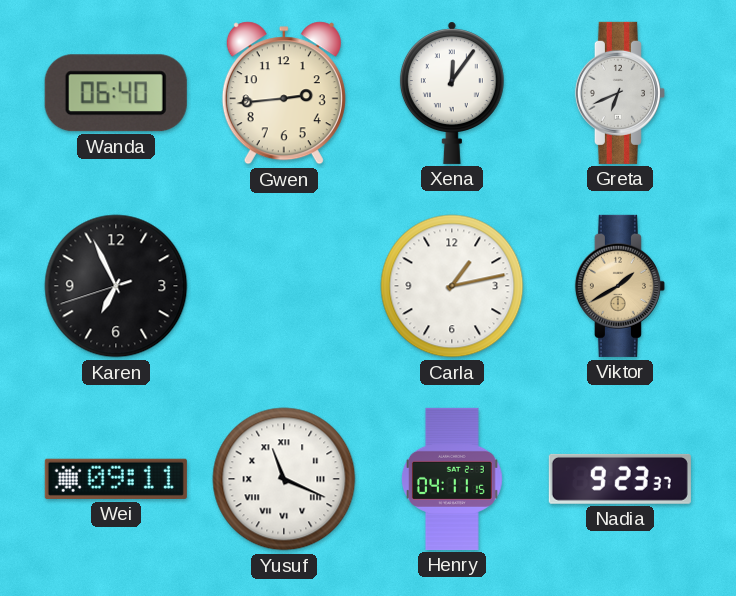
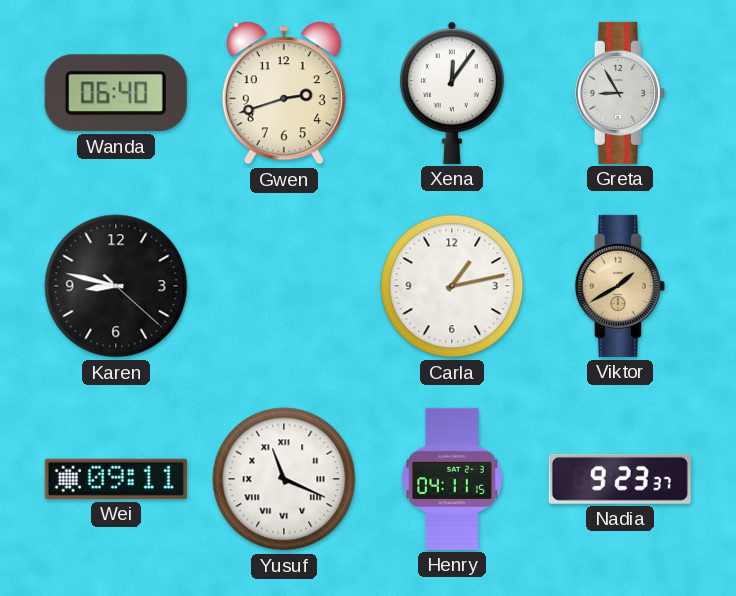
Gwen: 2:44 -> 2:42
Greta: 6:41 -> 8:55
Karen: 6:55 -> 8:47
